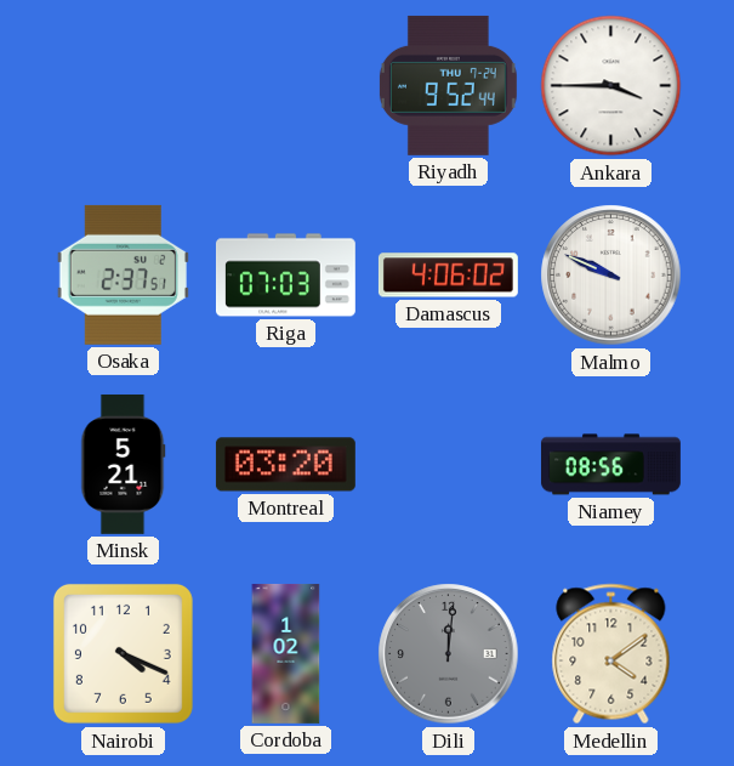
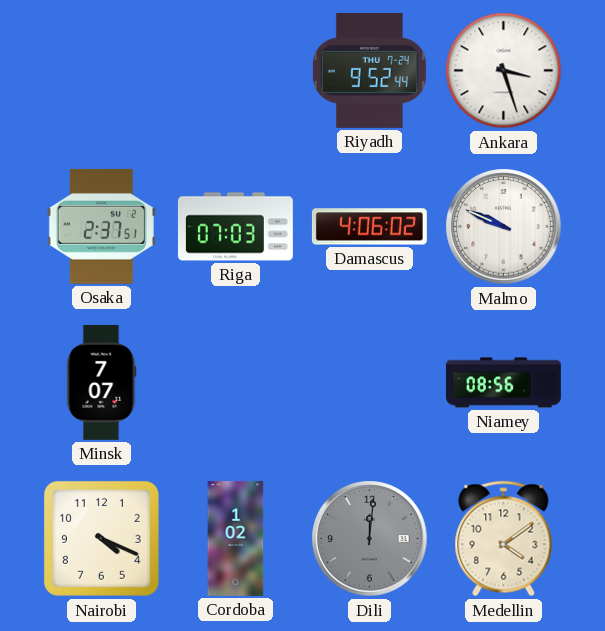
Ankara: 3:45 -> 3:27
Minsk: 5:21 -> 7:07
Montreal: 03:20 -> none
